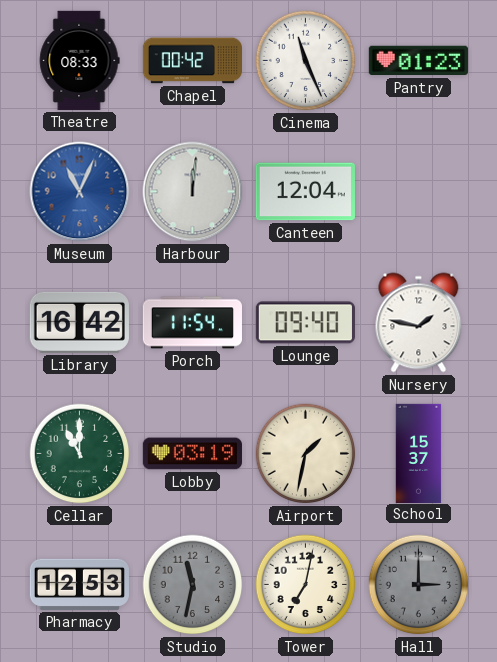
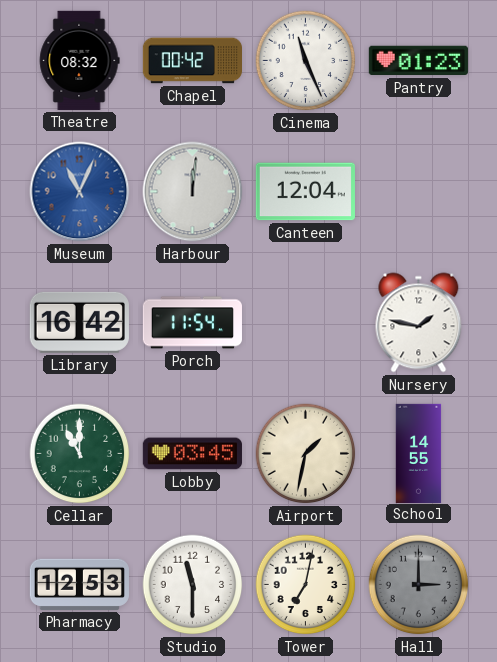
Theatre: 08:33 -> 08:32
Lounge: 09:40 -> none
Lobby: 03:19 -> 03:45
School: 15:37 -> 14:55
Studio: 11:32 -> 11:30
Studio dial: grey -> white
